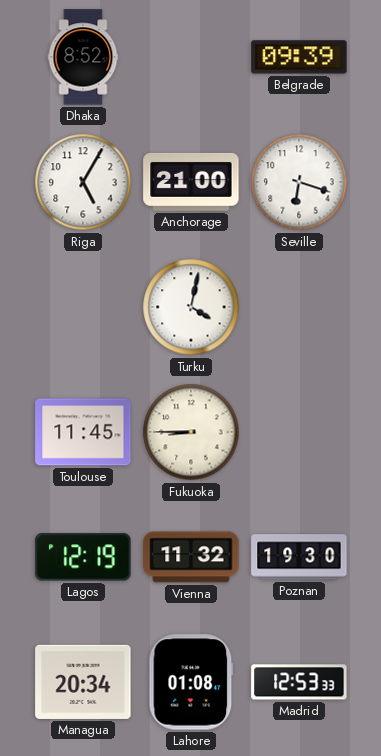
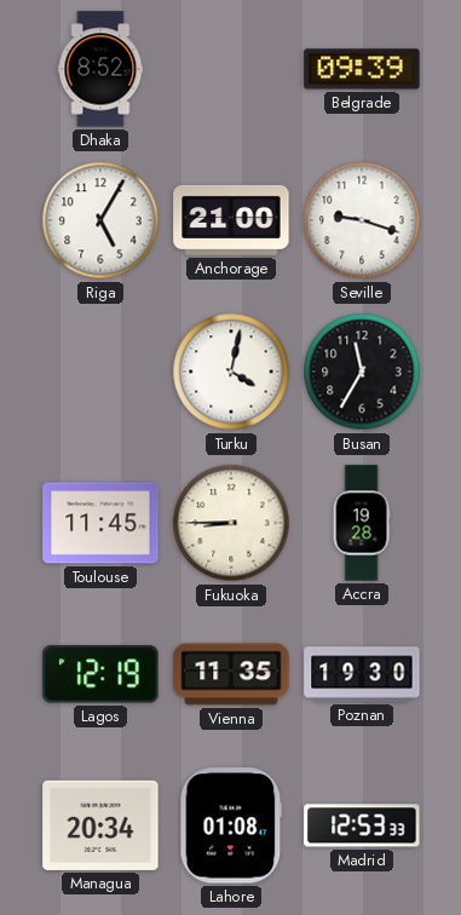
Seville: 6:18 -> 9:18
Busan: none -> 11:35
Accra: none -> 19:28
Vienna: 11:32 -> 11:35
